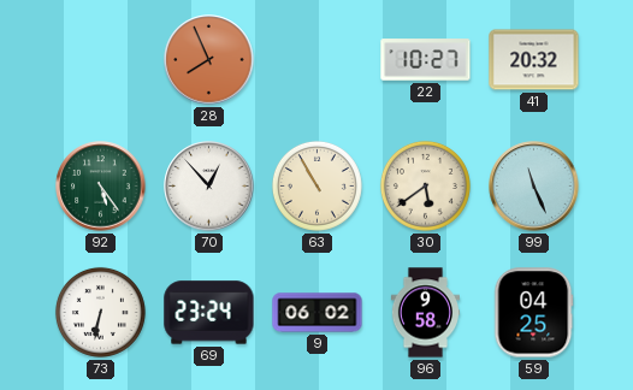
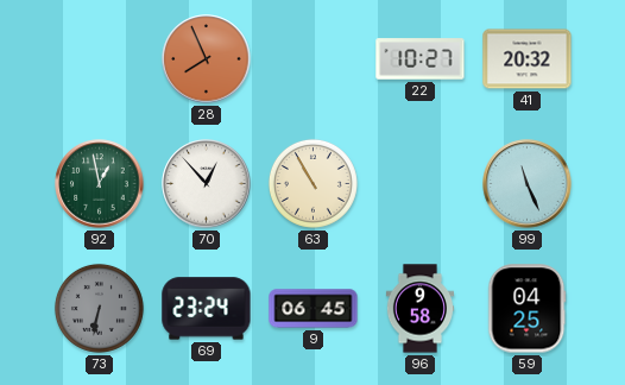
92: 5:24 -> 12:58
30: 5:39 -> none
73 dial: white -> grey
9: 06:02 -> 06:45
